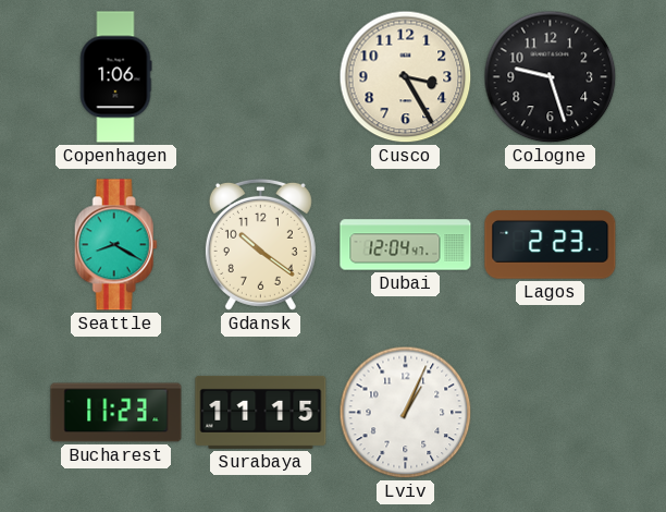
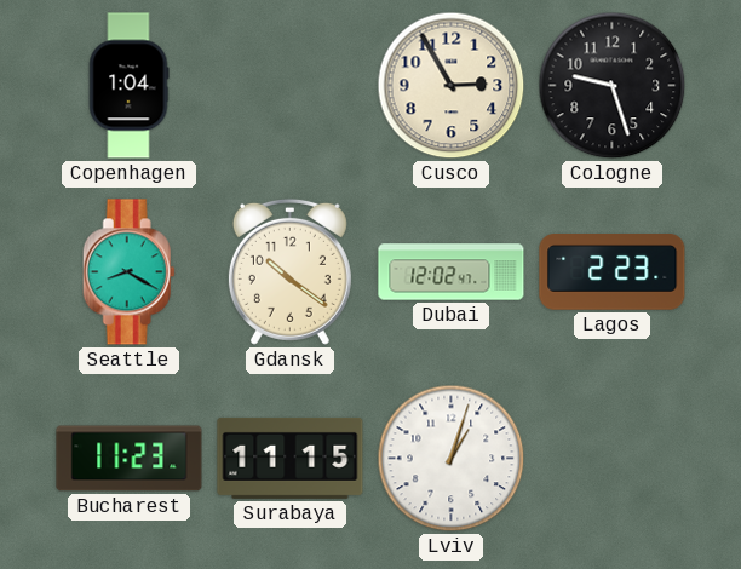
Copenhagen: 1:06 -> 1:04
Cusco: 3:25 -> 2:55
Dubai: 12:04 -> 12:02
Lviv: 1:04 -> 1:03
